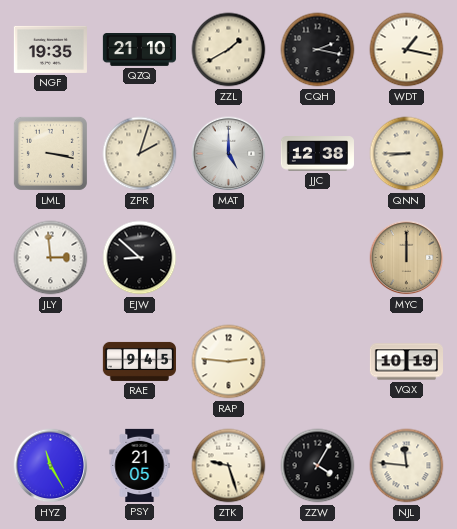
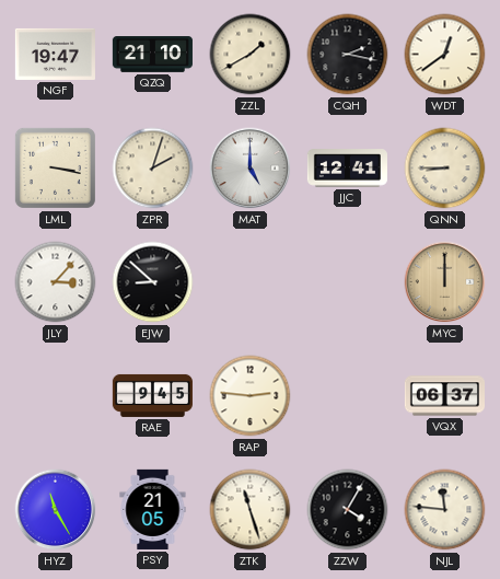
NGF: 19:35 -> 19:47
WDT: 1:17 -> 12:39
JJC: 12:38 -> 12:41
JLY: 2:59 -> 3:07
VQX: 10:19 -> 06:37
ZTK: 9:27 -> 11:27
